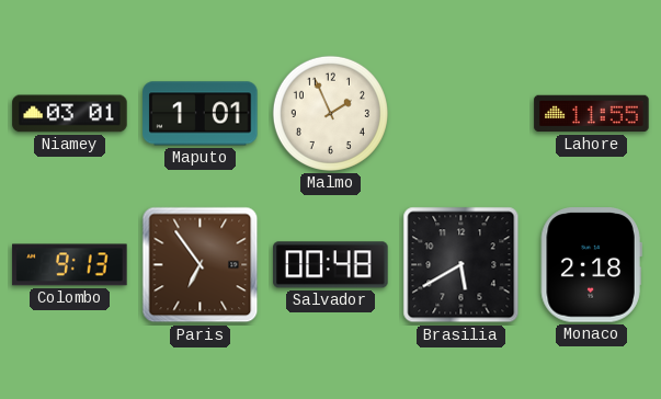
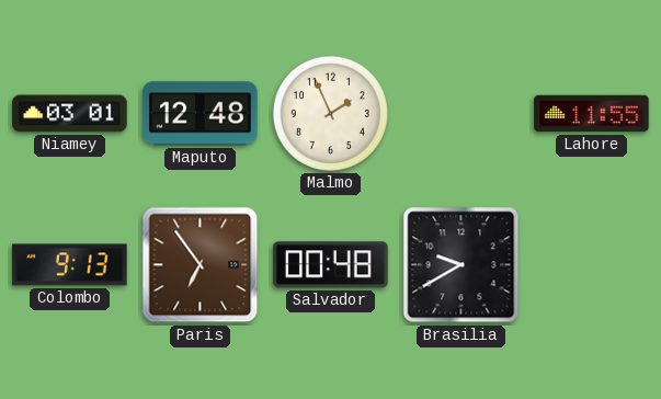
Maputo: 1:01 -> 12:48
Brasilia: 5:40 -> 9:40
Monaco: 2:18 -> none
